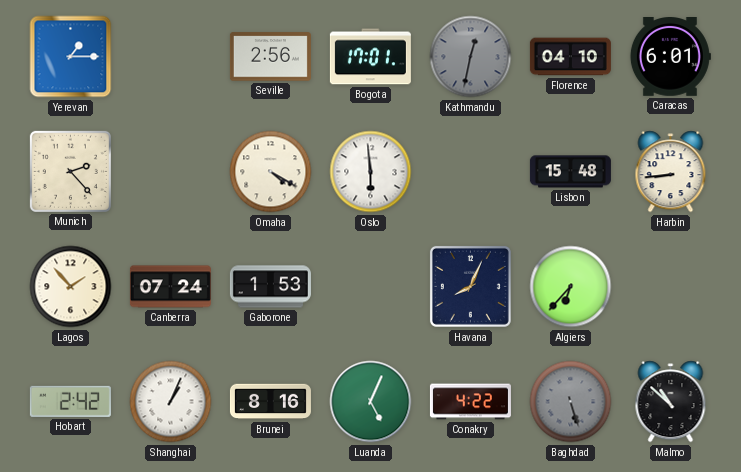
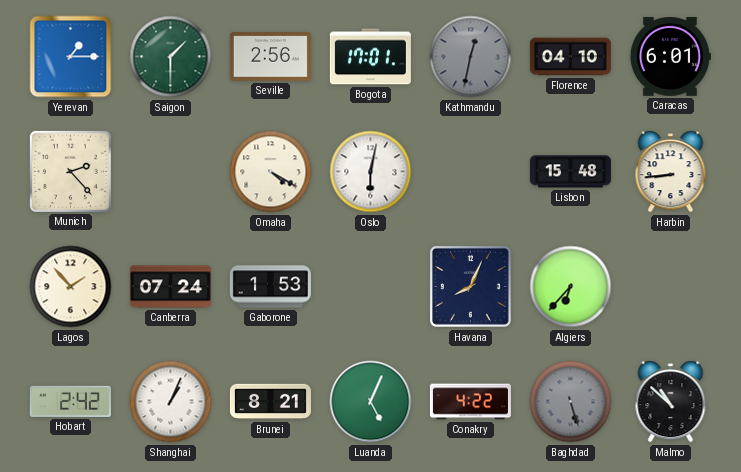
Saigon: none -> 1:30
Oslo: 5:59 -> 6:02
Brunei: 8:16 -> 8:21
